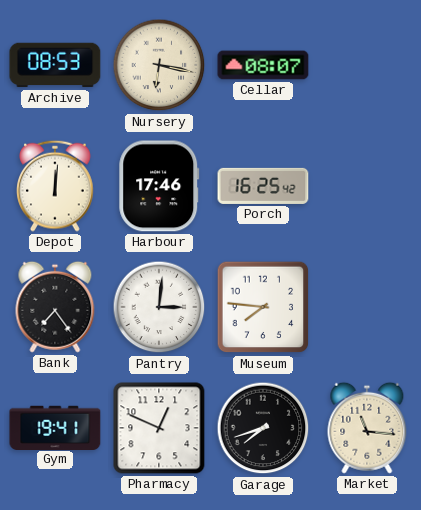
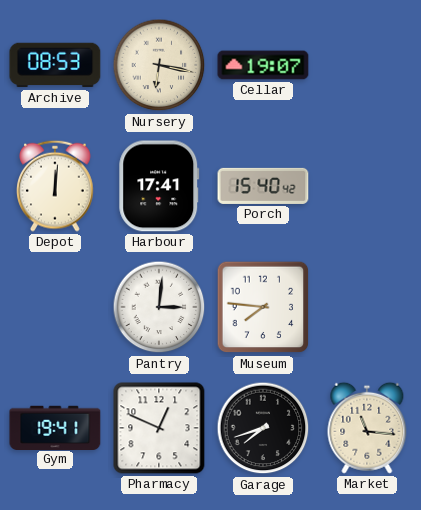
Cellar: 08:07 -> 19:07
Harbour: 17:46 -> 17:41
Porch: 16:25 -> 15:40
Bank: 7:24 -> none
